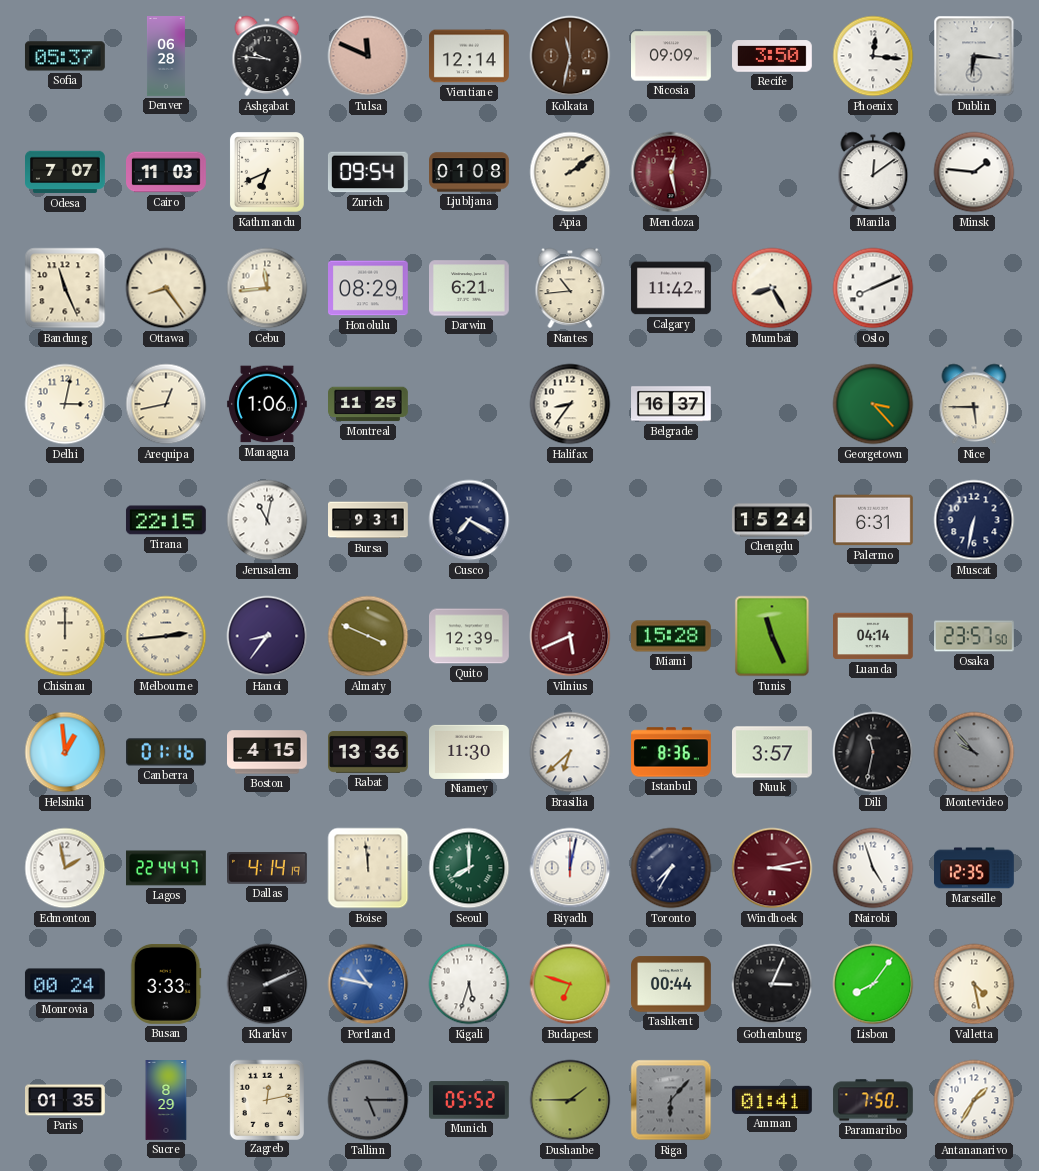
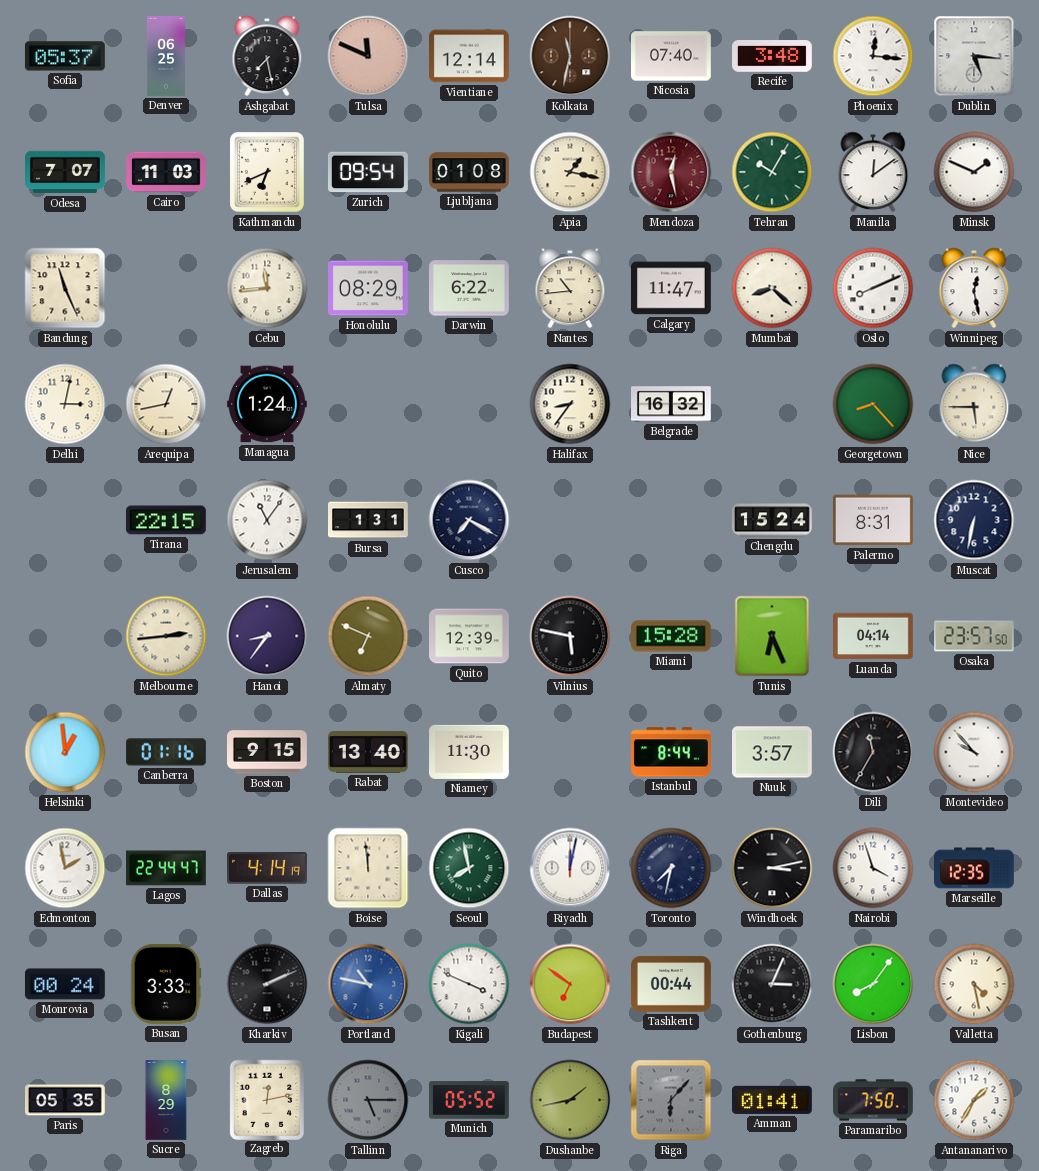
Denver: 06:28 -> 06:25
Ashgabat: 9:46 -> 7:28
Nicosia: 09:09 -> 07:40
Recife: 3:50 -> 3:48
Dublin: 6:16 -> 5:16
Apia: 2:09 -> 1:17
Tehran: none -> 10:05
Minsk: 1:46 -> 1:49
Ottawa: 8:24 -> none
Darwin: 6:21 -> 6:22
Calgary: 11:42 -> 11:47
Mumbai: 8:25 -> 8:22
Winnipeg: none -> 12:28
Managua: 1:06 -> 1:24
Montreal: 11:25 -> none
Belgrade: 16:37 -> 16:32
Georgetown: 3:23 -> 8:23
Jerusalem: 11:02 -> 11:06
Bursa: 9:31 -> 1:31
Palermo: 6:31 -> 8:31
Chisinau: 12:00 -> none
Almaty: 3:49 -> 6:49
Vilnius: 5:41 -> 5:47
Vilnius dial: burgundy -> black
Tunis: 11:26 -> 6:26
Boston: 4:15 -> 9:15
Rabat: 13:36 -> 13:40
Brasilia: 6:38 -> none
Istanbul: 8:36 -> 8:44
Dili: 11:32 -> 11:35
Montevideo dial: grey -> white
Seoul: 8:00 -> 7:58
Toronto: 7:35 -> 7:32
Windhoek dial: burgundy -> black
Nairobi: 4:57 -> 3:57
Kigali: 5:33 -> 3:49
Budapest: 6:48 -> 6:51
Paris: 01:35 -> 05:35
Dushanbe: 1:45 -> 1:43
